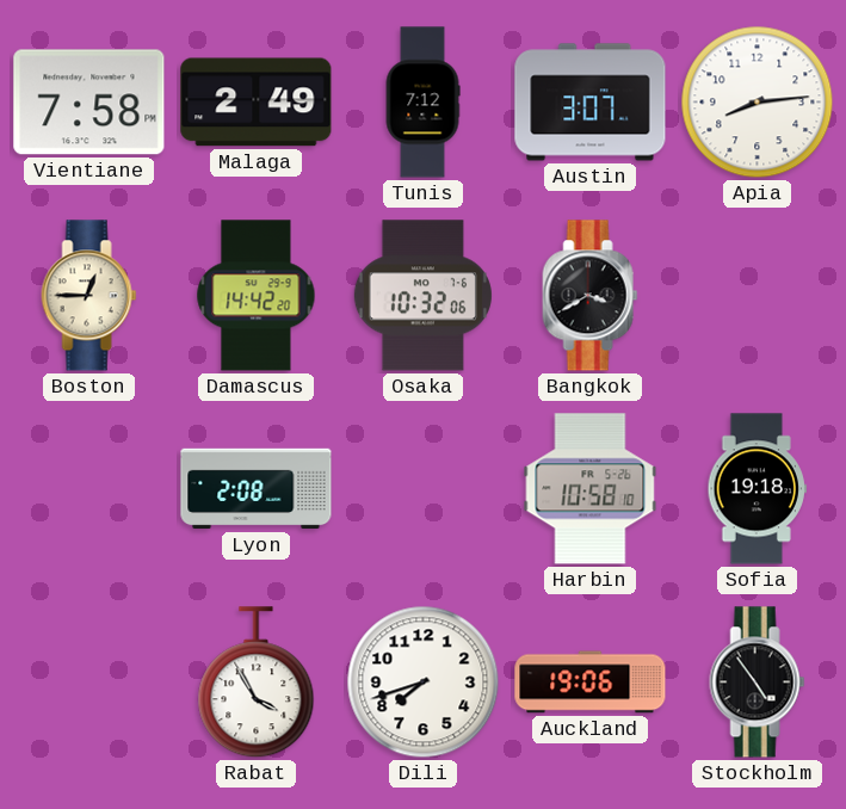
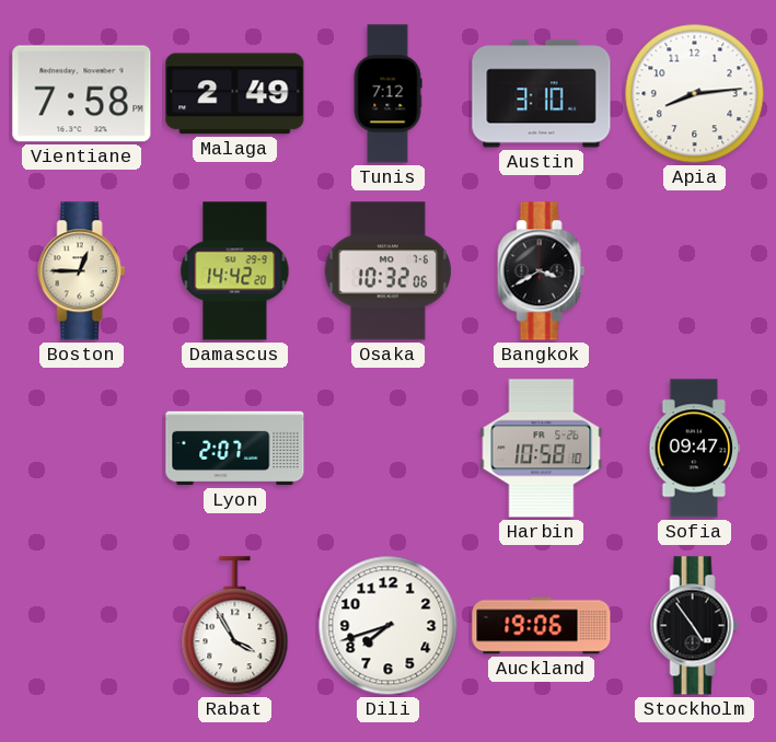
Austin: 3:07 -> 3:10
Lyon: 2:08 -> 2:07
Sofia: 19:18 -> 09:47
